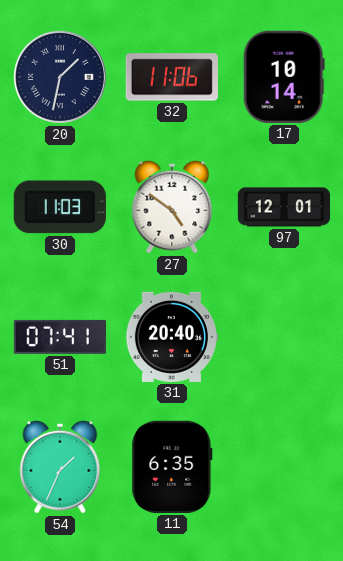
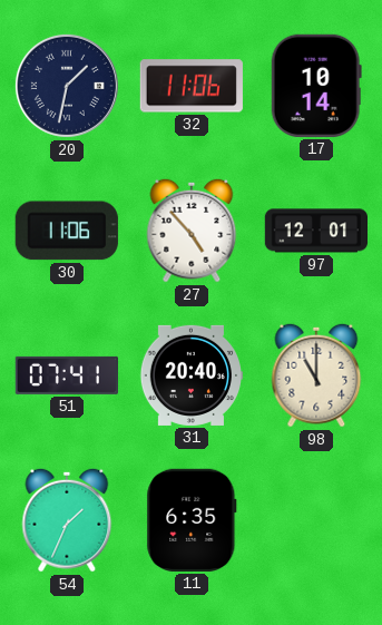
30: 11:03 -> 11:06
27: 4:51 -> 4:53
98: none -> 11:00
